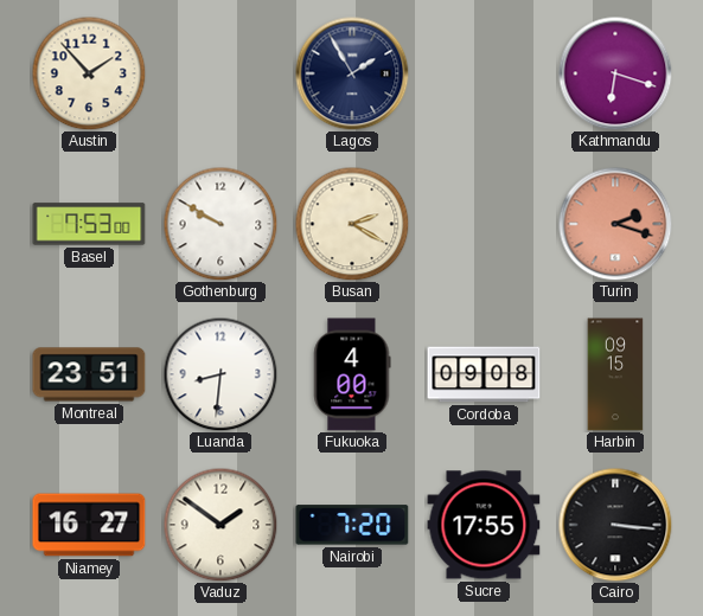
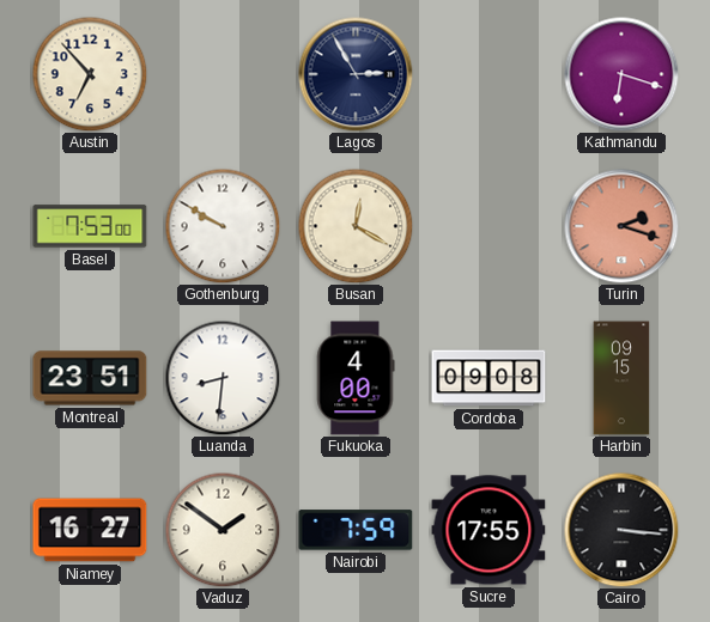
Austin: 1:53 -> 6:53
Lagos: 1:55 -> 2:55
Busan: 2:20 -> 12:20
Nairobi: 7:20 -> 7:59
